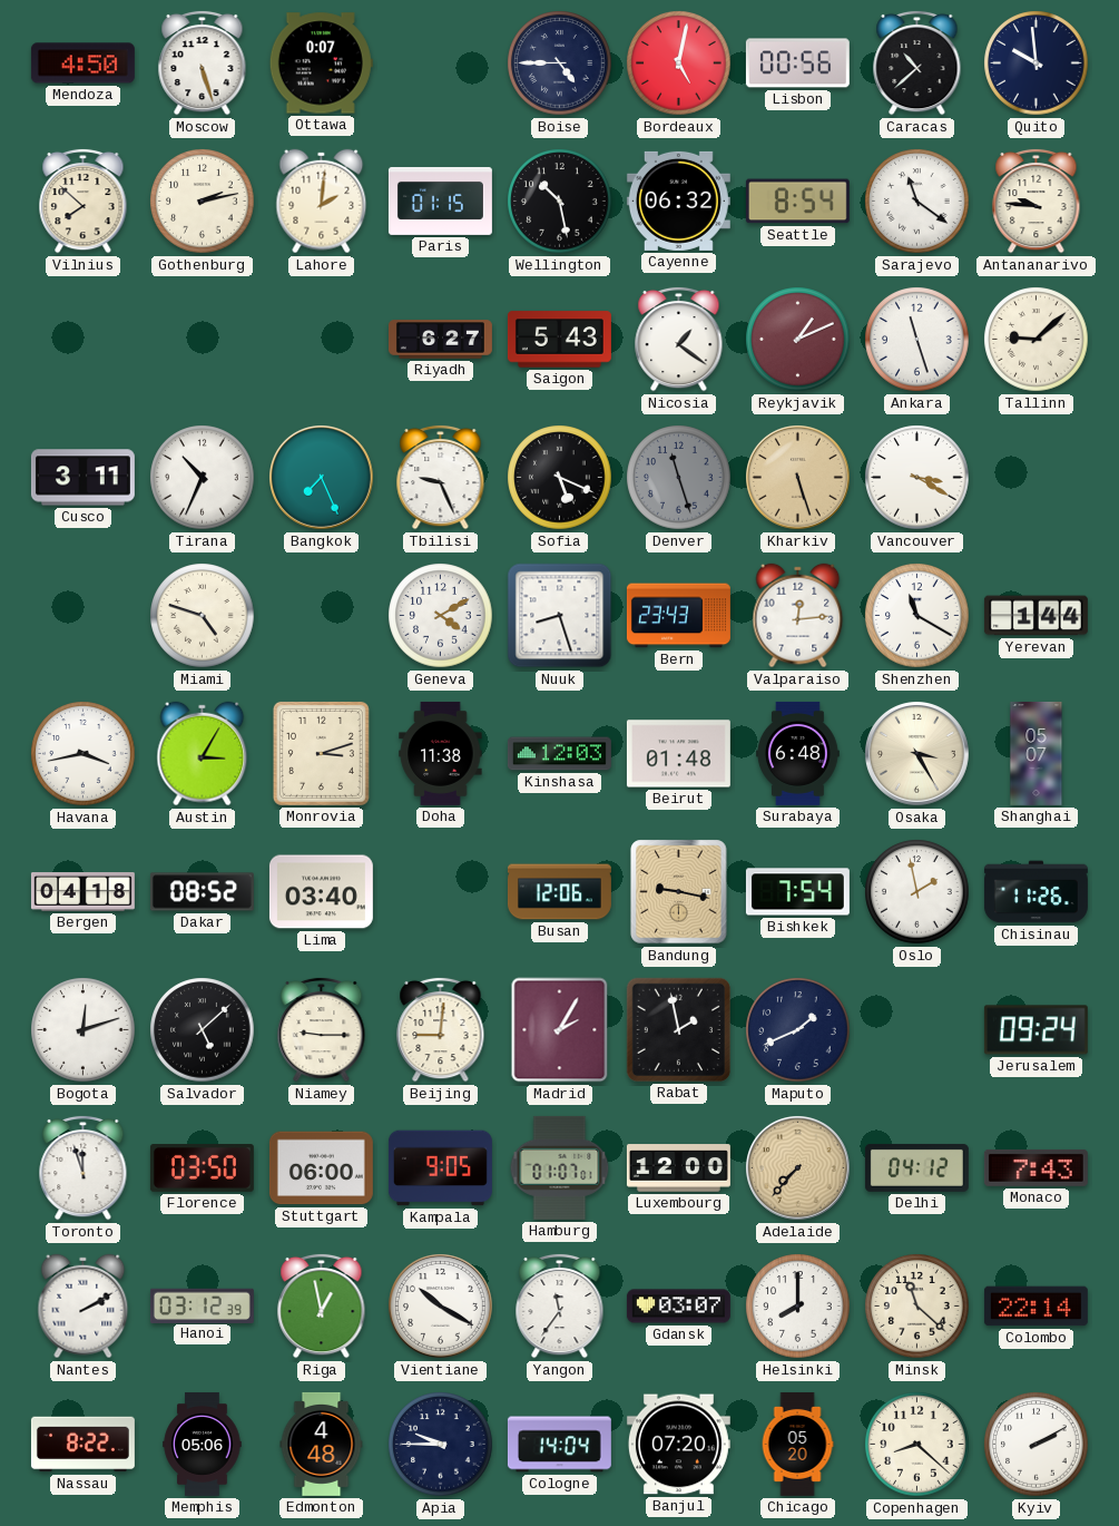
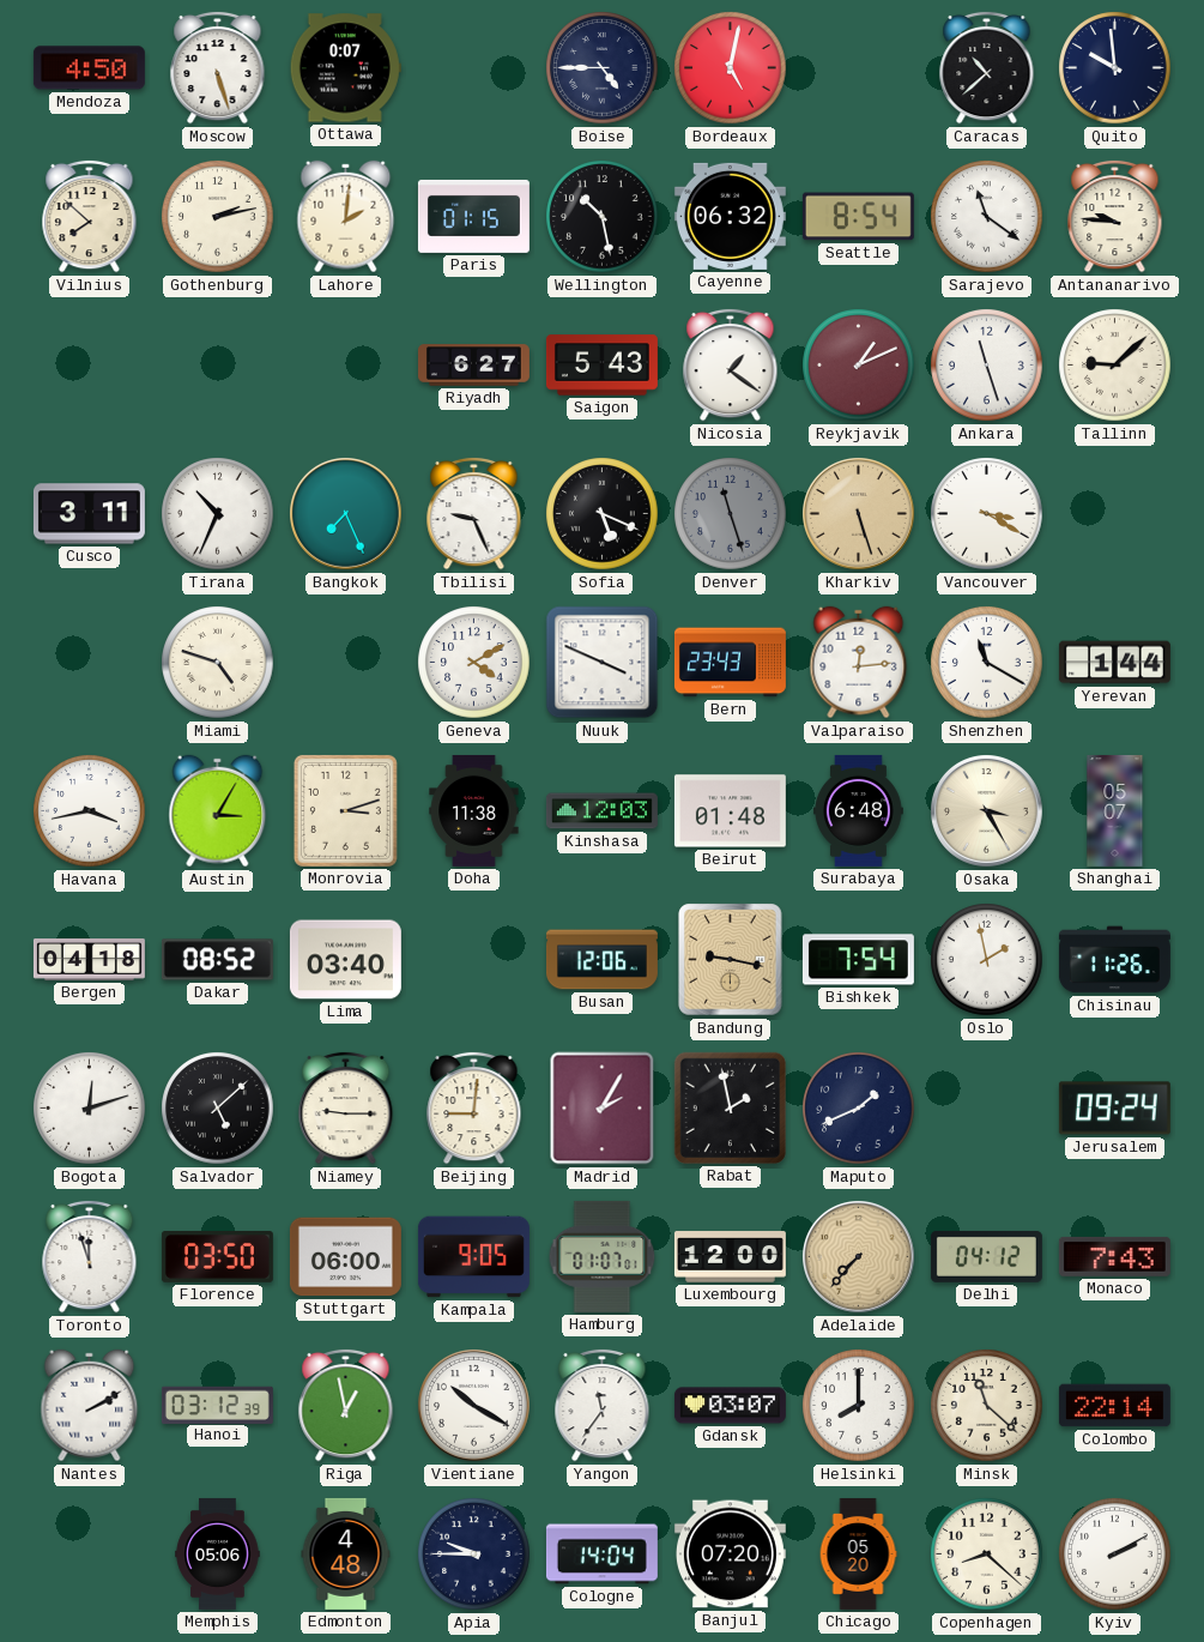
Lisbon: 00:56 -> none
Nuuk: 8:27 -> 3:49
Nassau: 8:22 -> none
